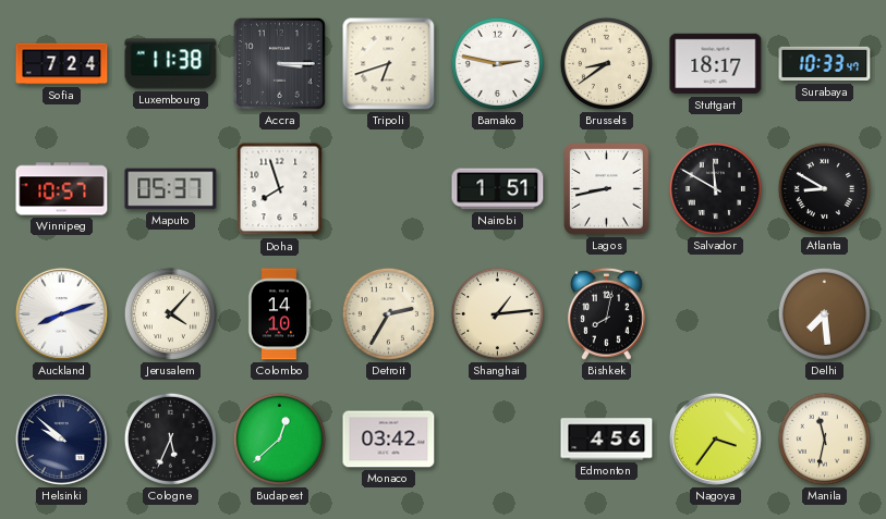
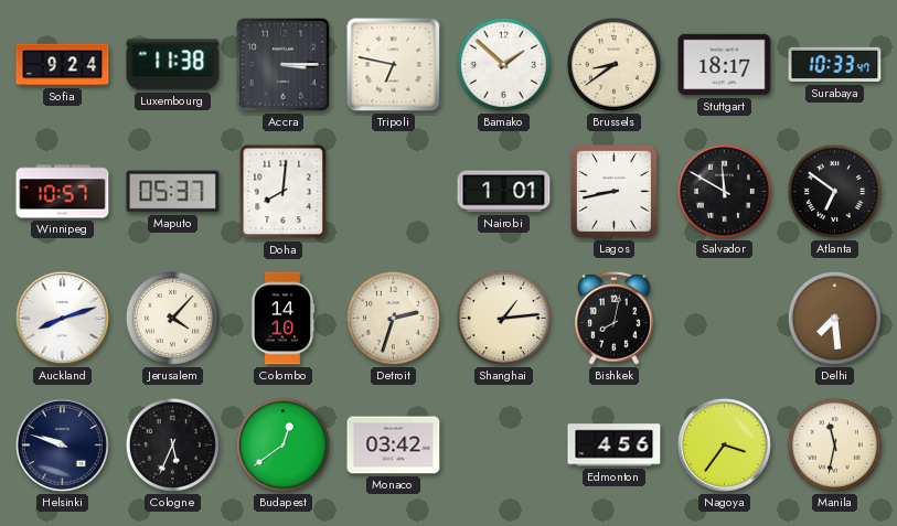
Sofia: 7:24 -> 9:24
Tripoli: 6:42 -> 6:47
Bamako: 2:47 -> 1:52
Doha: 7:57 -> 8:01
Nairobi: 1:51 -> 1:01
Atlanta: 8:50 -> 6:51
Detroit: 2:35 -> 2:33
Helsinki: 9:52 -> 9:48
Budapest: 12:38 -> 12:39
